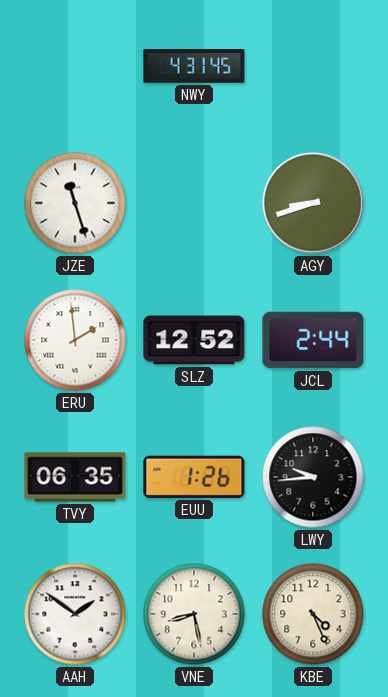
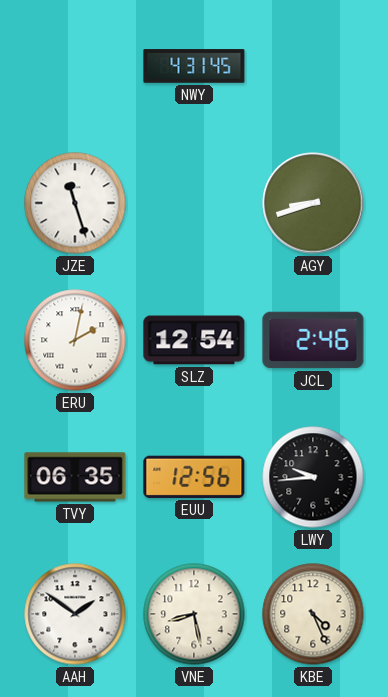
ERU: 1:59 -> 2:02
SLZ: 12:52 -> 12:54
JCL: 2:44 -> 2:46
EUU: 1:26 -> 12:56
